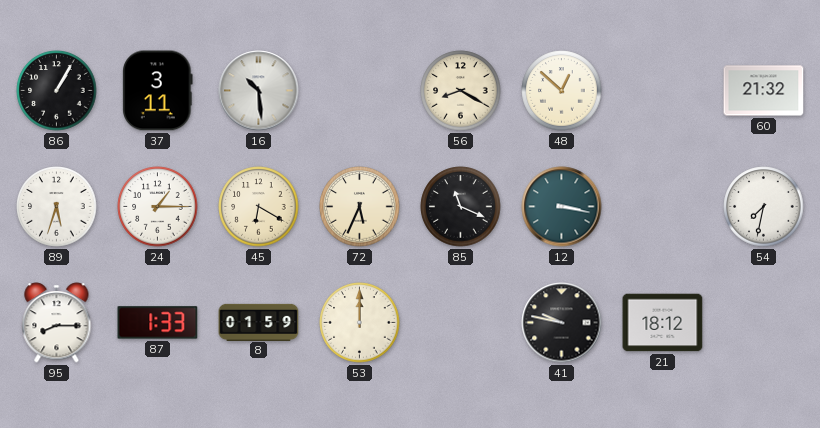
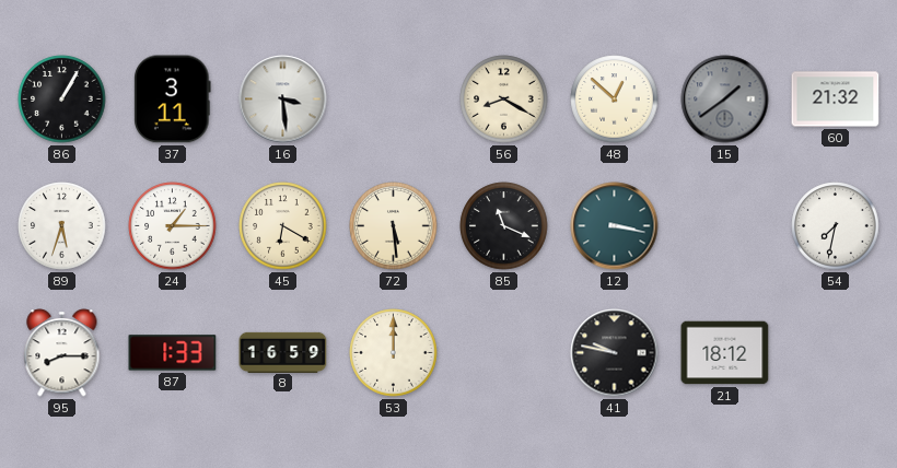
16: 10:29 -> 3:29
15: none -> 1:39
72: 5:34 -> 5:29
8: 01:59 -> 16:59
